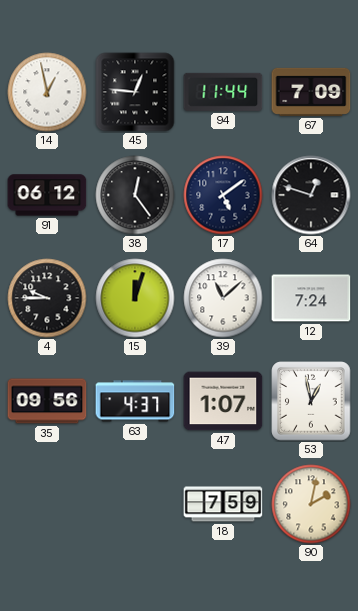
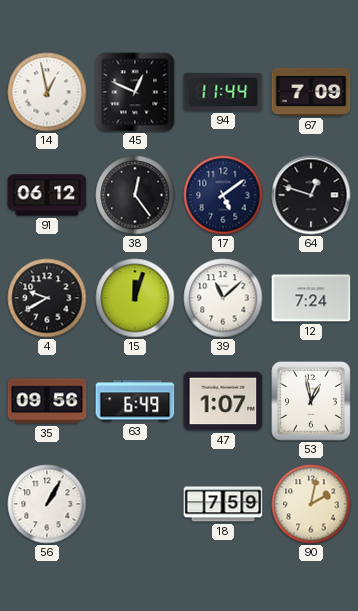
45: 12:46 -> 12:49
4: 9:45 -> 9:40
63: 4:37 -> 6:49
56: none -> 1:05
